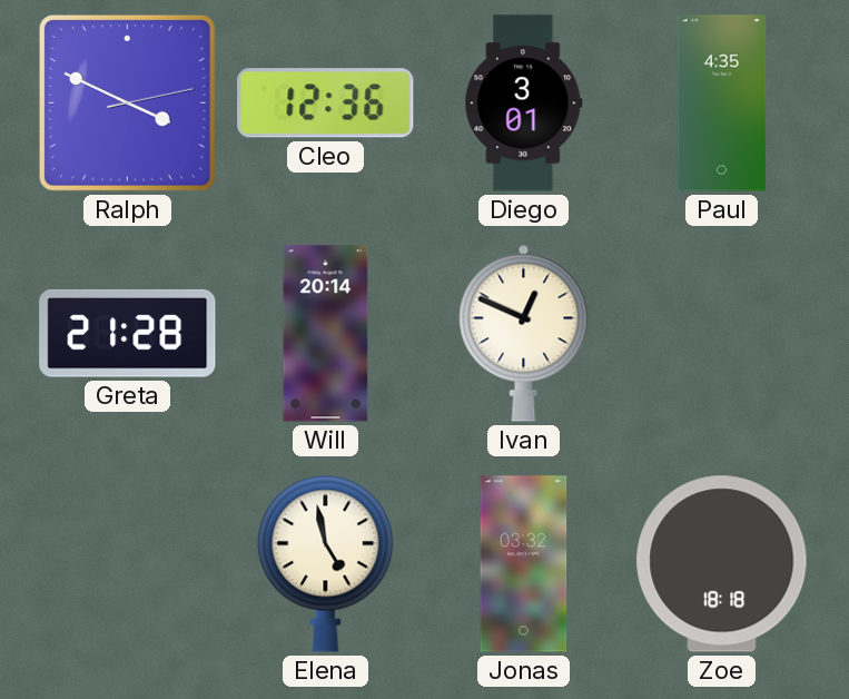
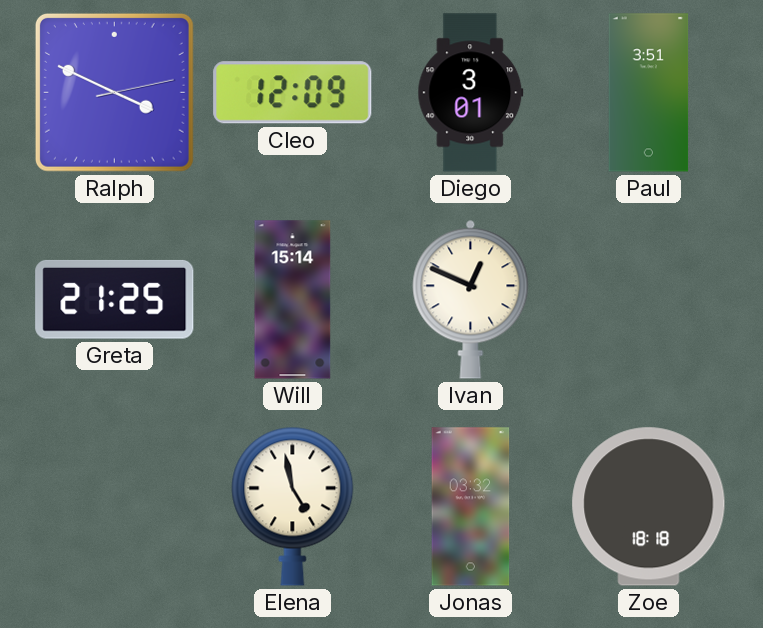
Cleo: 12:36 -> 12:09
Paul: 4:35 -> 3:51
Greta: 21:28 -> 21:25
Will: 20:14 -> 15:14
